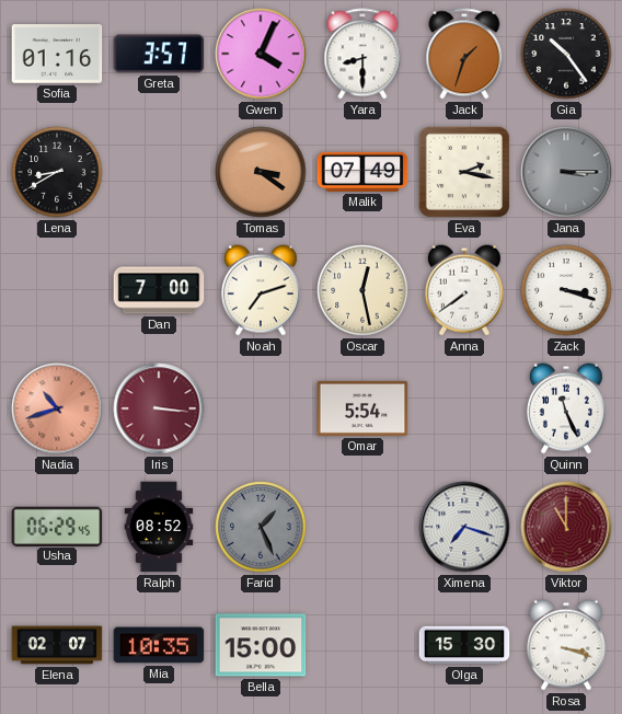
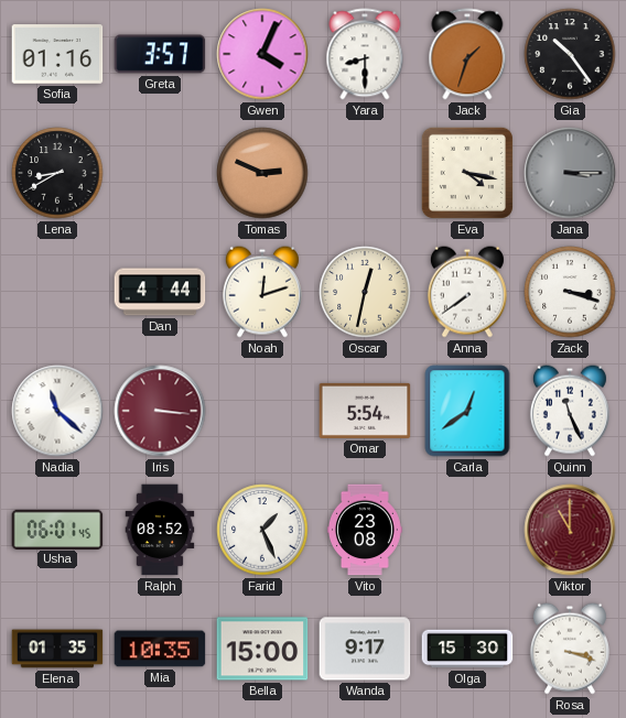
Tomas: 3:21 -> 2:49
Malik: 07:49 -> none
Eva: 2:17 -> 4:17
Dan: 7:00 -> 4:44
Noah: 7:12 -> 12:12
Oscar: 12:28 -> 12:32
Nadia: 10:42 -> 11:22
Nadia dial: salmon -> white
Carla: none -> 12:39
Usha: 06:29 -> 06:01
Farid dial: grey -> white
Vito: none -> 23:08
Ximena: 7:18 -> none
Elena: 02:07 -> 01:35
Wanda: none -> 9:17
